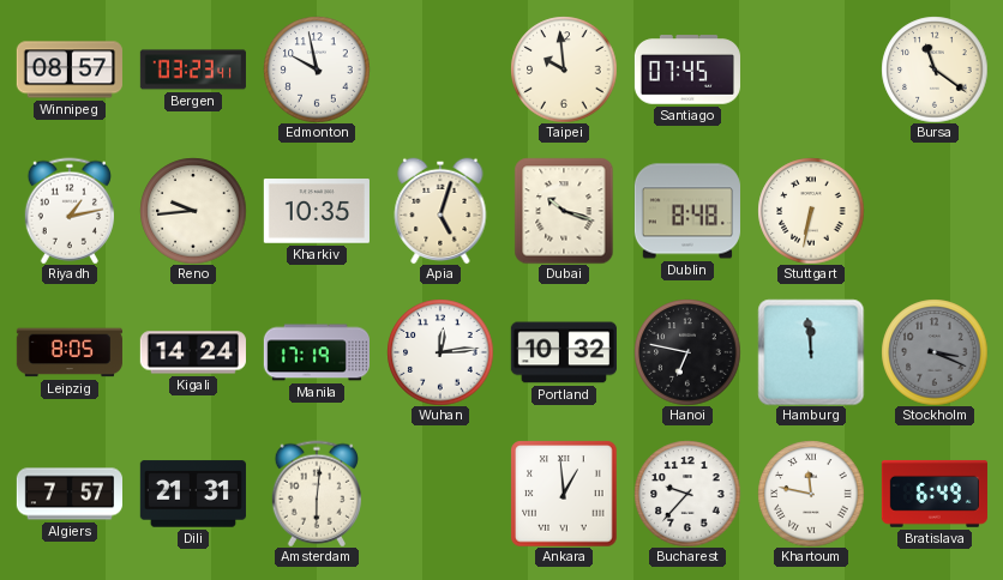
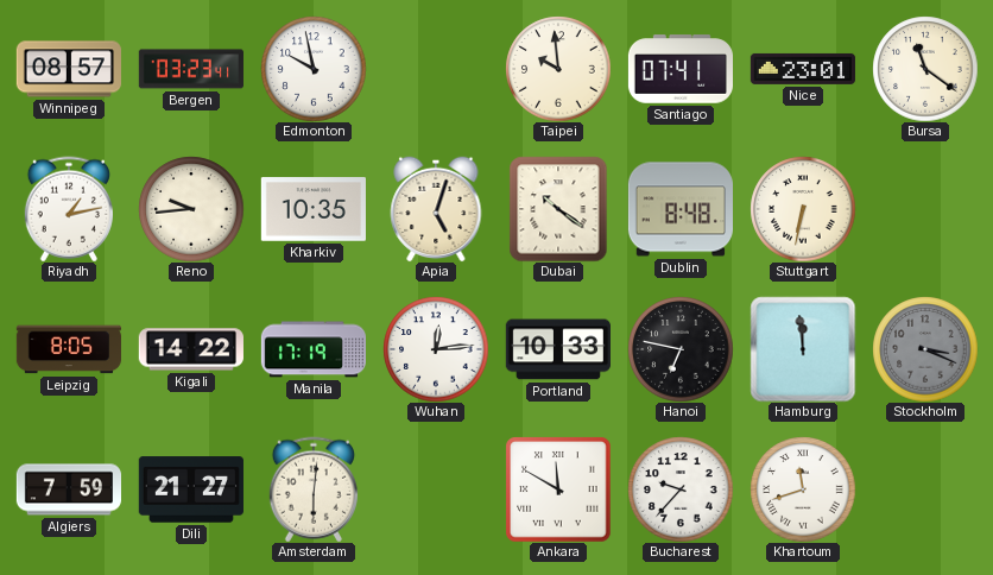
Santiago: 07:45 -> 07:41
Nice: none -> 23:01
Dubai: 10:18 -> 10:21
Kigali: 14:24 -> 14:22
Portland: 10:32 -> 10:33
Algiers: 7:57 -> 7:59
Dili: 21:31 -> 21:27
Ankara: 12:59 -> 11:50
Khartoum: 11:47 -> 11:42
Bratislava: 6:49 -> none
